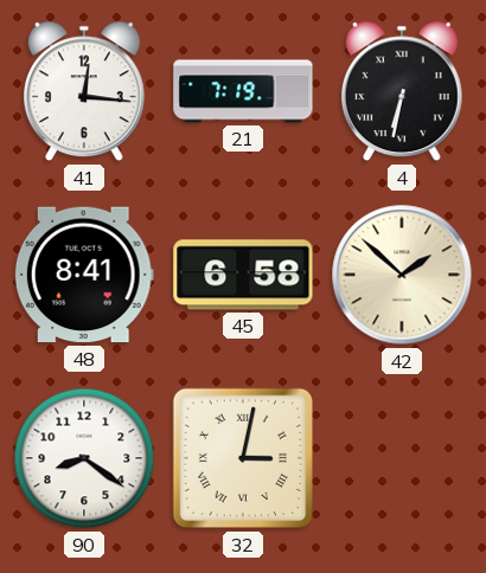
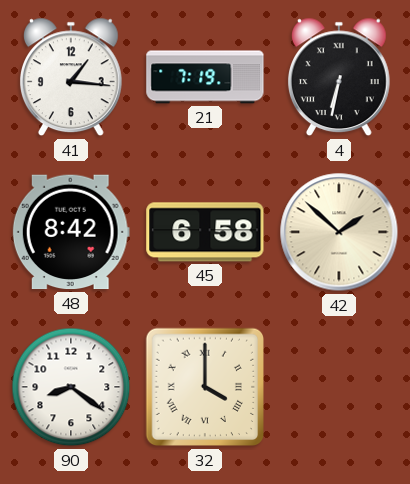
41: 12:16 -> 1:16
48: 8:41 -> 8:42
32: 3:02 -> 4:00
